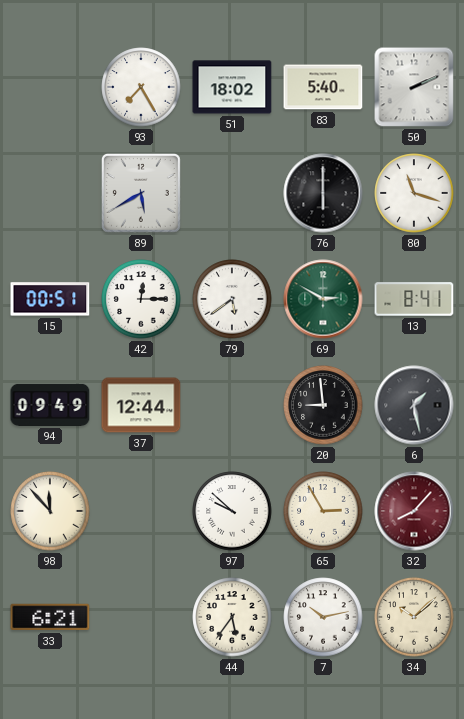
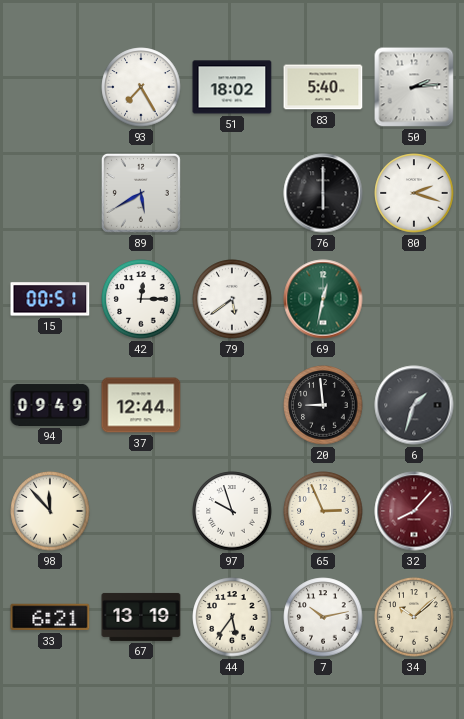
50: 2:11 -> 2:14
80: 11:18 -> 2:18
69: 2:50 -> 12:32
13: 8:41 -> none
6: 1:28 -> 1:33
97: 9:52 -> 9:57
65: 2:55 -> 2:56
67: none -> 13:19
